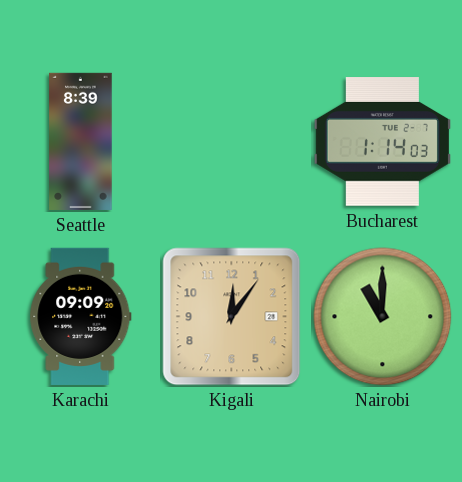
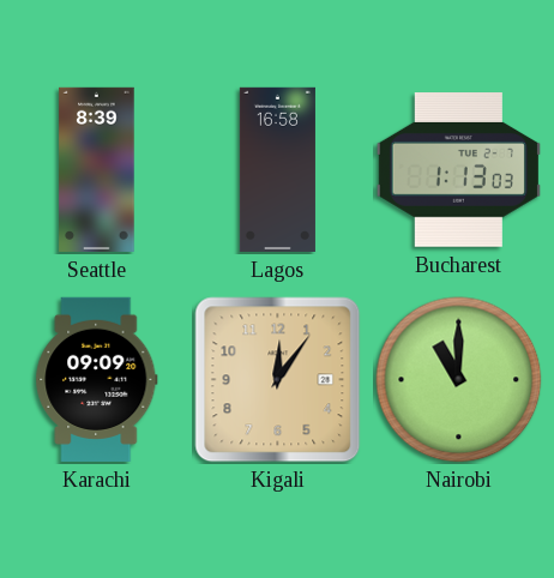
Lagos: none -> 16:58
Bucharest: 1:14 -> 1:13
